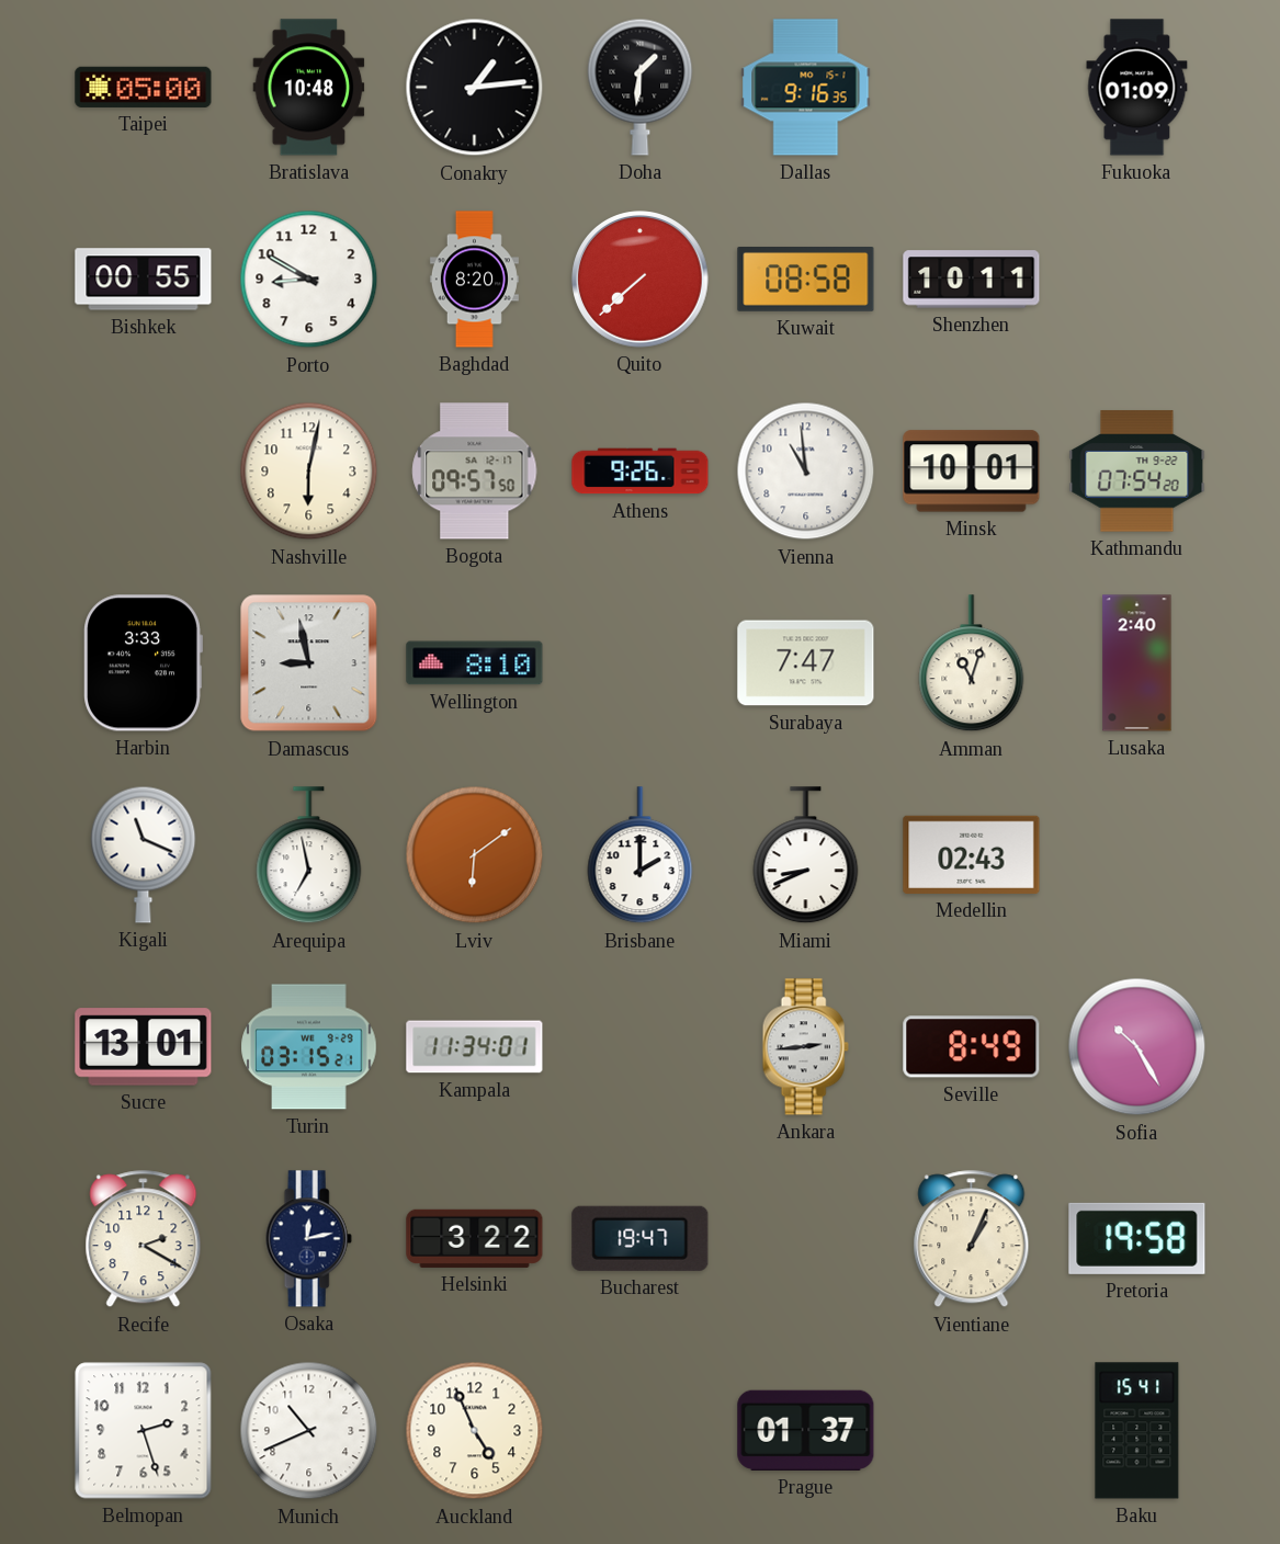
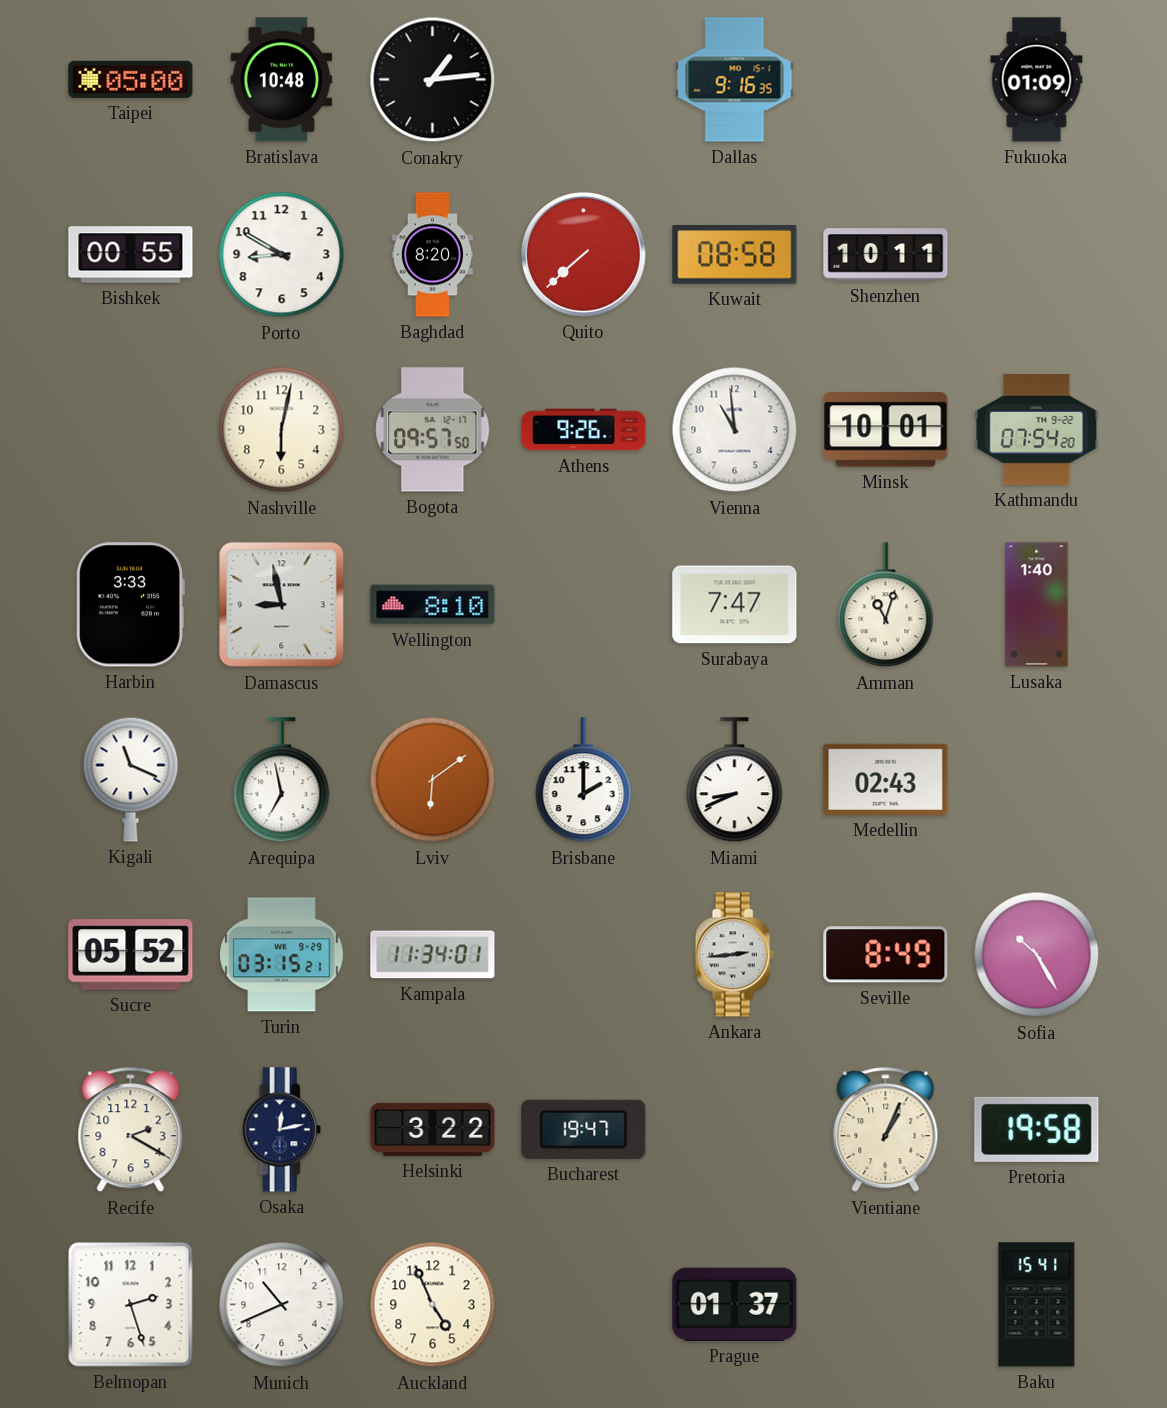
Doha: 1:31 -> none
Lusaka: 2:40 -> 1:40
Sucre: 13:01 -> 05:52
